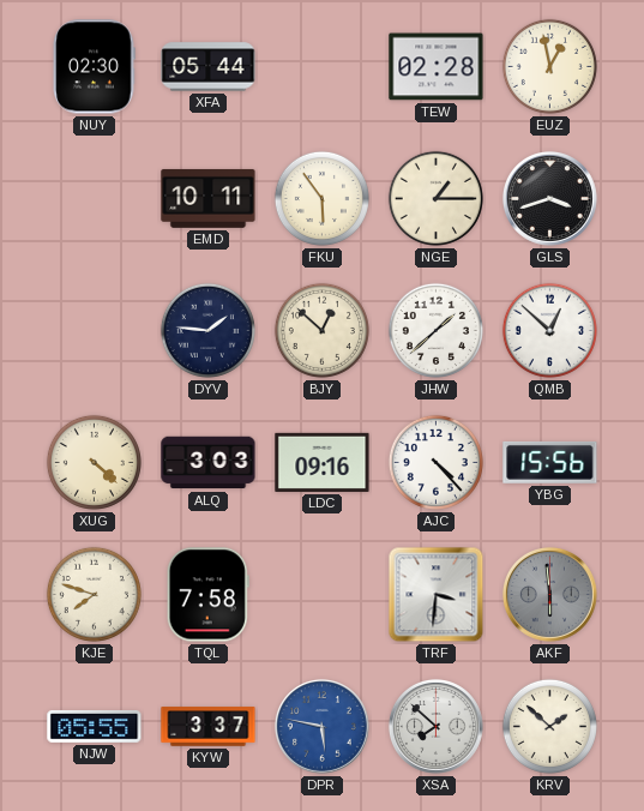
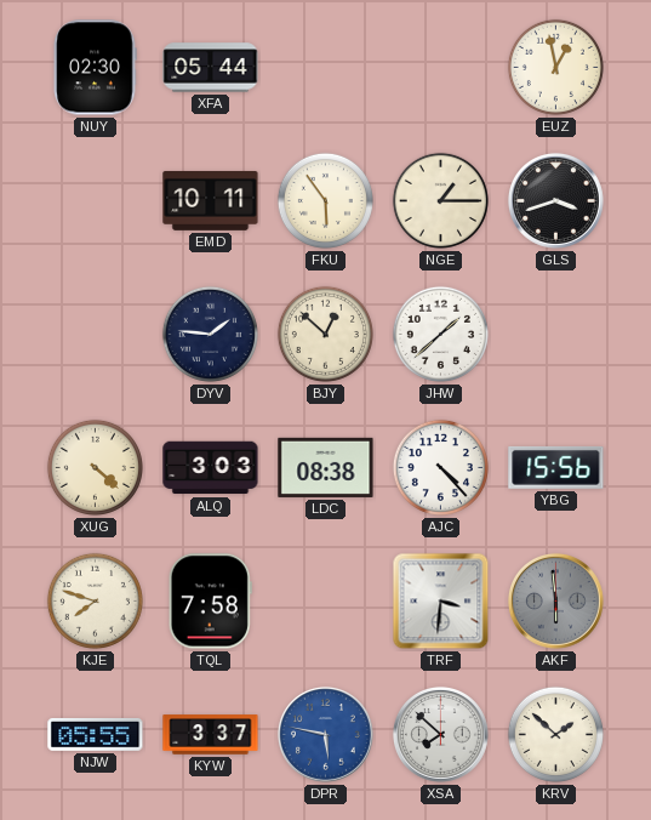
TEW: 02:28 -> none
QMB: 12:52 -> none
LDC: 09:16 -> 08:38
